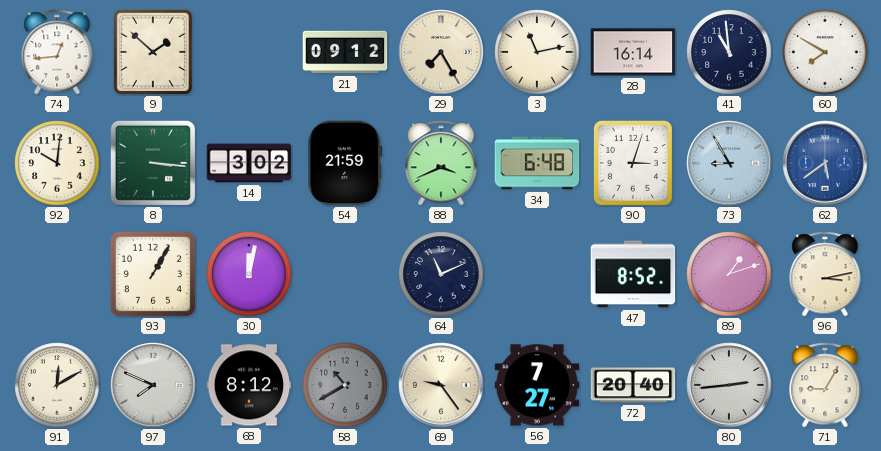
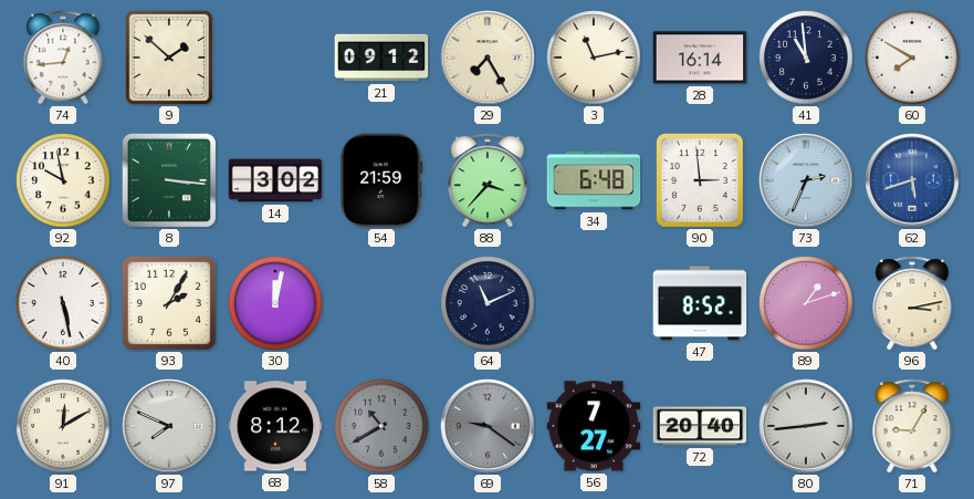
92: 10:01 -> 9:58
88: 3:41 -> 3:37
90: 3:03 -> 2:59
73: 8:55 -> 2:34
62: 5:39 -> 5:42
40: none -> 5:28
93: 1:05 -> 2:05
69: 9:24 -> 9:21
69 dial: cream -> grey
